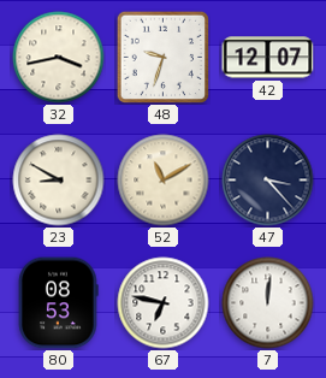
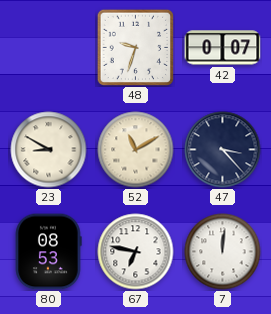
32: 3:43 -> none
42: 12:07 -> 0:07
